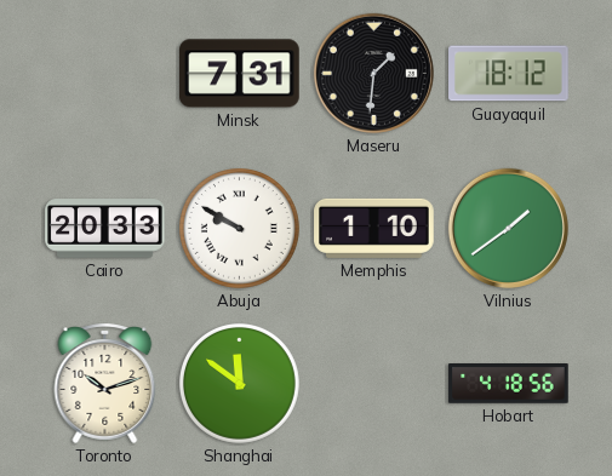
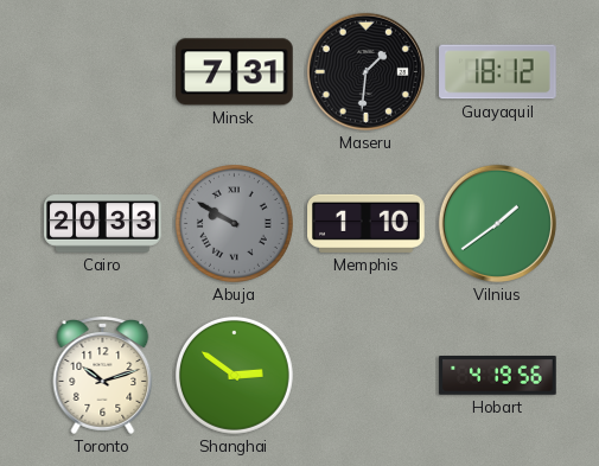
Abuja dial: white -> grey
Shanghai: 11:51 -> 2:51
Hobart: 4:18 -> 4:19
